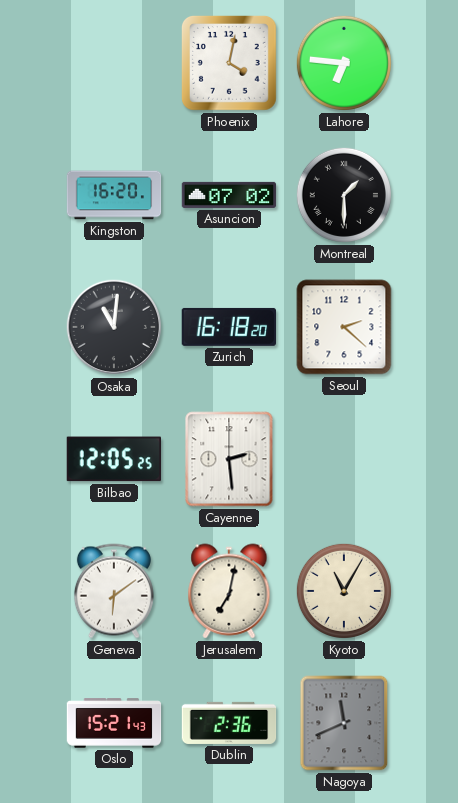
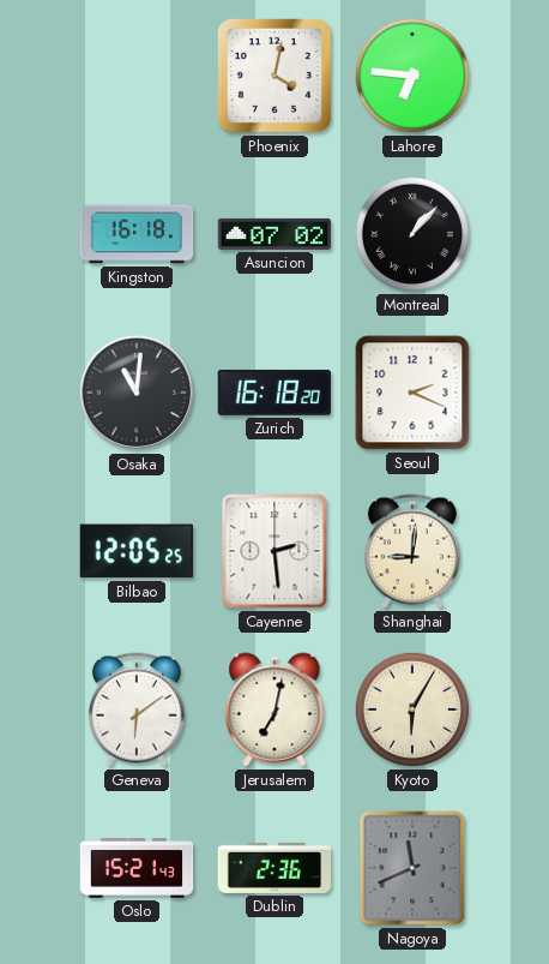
Kingston: 16:20 -> 16:18
Montreal: 1:30 -> 1:07
Seoul: 2:22 -> 2:19
Shanghai: none -> 9:01
Kyoto: 11:05 -> 6:05
